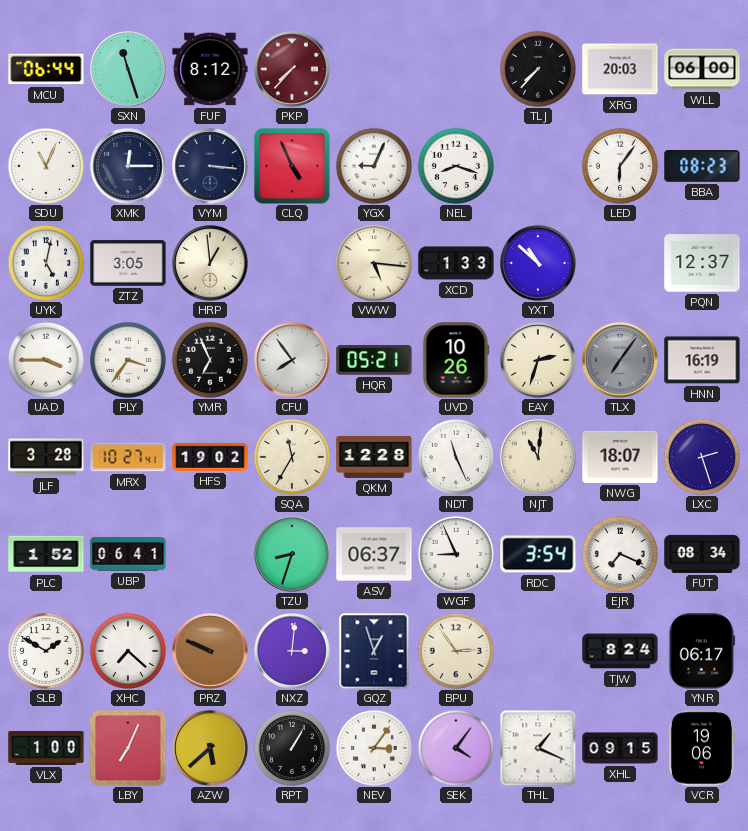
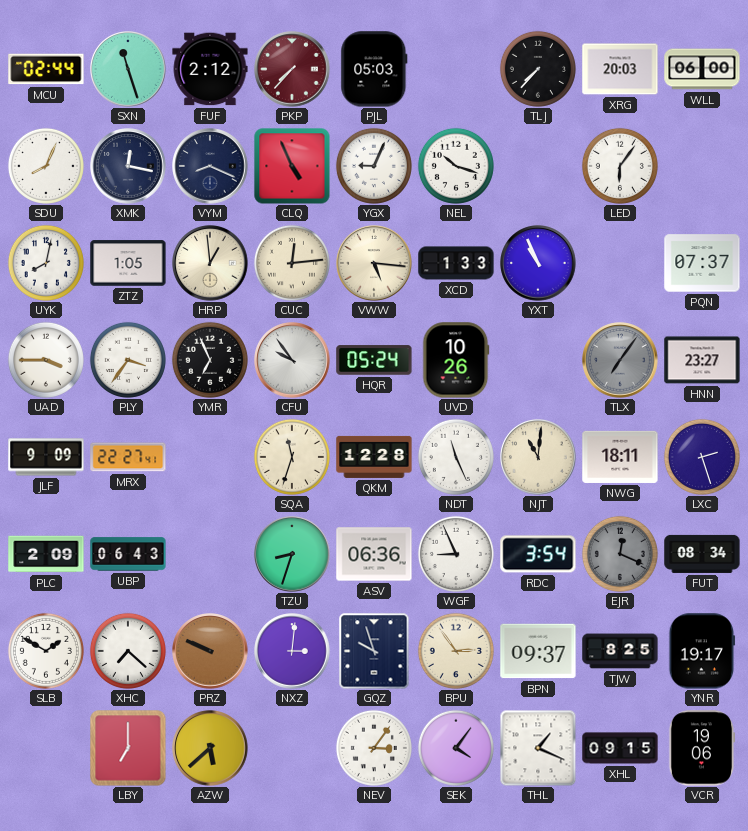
MCU: 06:44 -> 02:44
FUF: 8:12 -> 2:12
PJL: none -> 05:03
SDU: 11:04 -> 8:04
XMK: 12:15 -> 12:17
VYM: 3:16 -> 8:19
NEL: 8:18 -> 10:18
BBA: 08:23 -> none
UYK: 5:02 -> 8:02
ZTZ: 3:05 -> 1:05
CUC: none -> 12:14
YXT: 10:52 -> 10:56
PQN: 12:37 -> 07:37
CFU: 7:54 -> 9:54
HQR: 05:21 -> 05:24
EAY: 2:33 -> none
HNN: 16:19 -> 23:27
JLF: 3:28 -> 9:09
MRX: 10:27 -> 22:27
HFS: 19:02 -> none
SQA: 11:35 -> 11:33
NWG: 18:07 -> 18:11
PLC: 1:52 -> 2:09
UBP: 06:41 -> 06:43
ASV: 06:37 -> 06:36
EJR: 7:19 -> 12:19
EJR dial: white -> grey
GQZ: 12:57 -> 9:57
BPN: none -> 09:37
TJW: 8:24 -> 8:25
YNR: 06:17 -> 19:17
VLX: 1:00 -> none
LBY: 7:04 -> 7:00
RPT: 1:05 -> none
